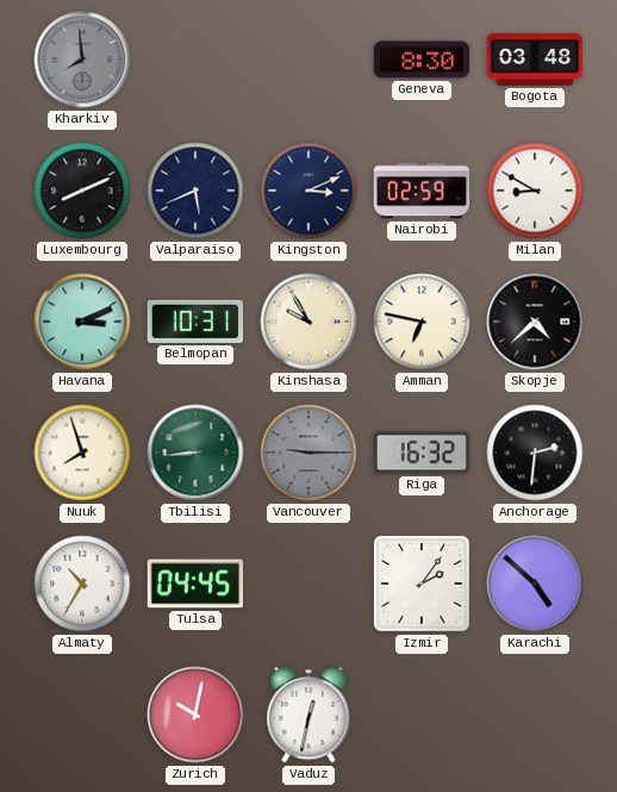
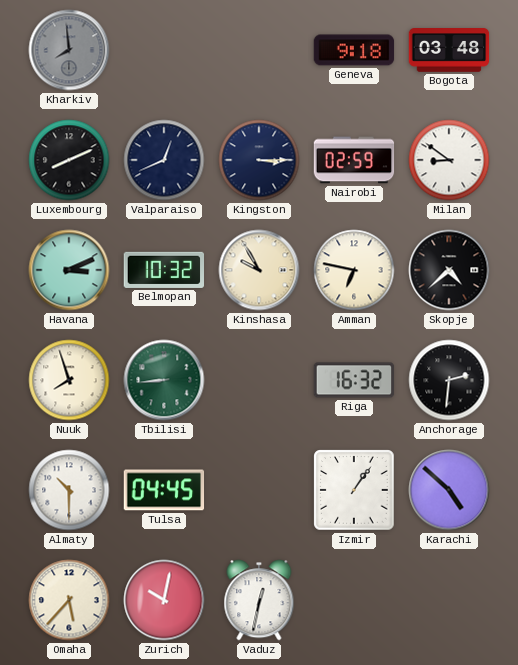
Geneva: 8:30 -> 9:18
Valparaiso: 5:41 -> 12:41
Kingston: 3:11 -> 3:15
Milan: 8:50 -> 8:51
Belmopan: 10:31 -> 10:32
Vancouver: 9:15 -> none
Almaty: 10:35 -> 10:30
Izmir: 2:06 -> 1:06
Omaha: none -> 5:37
